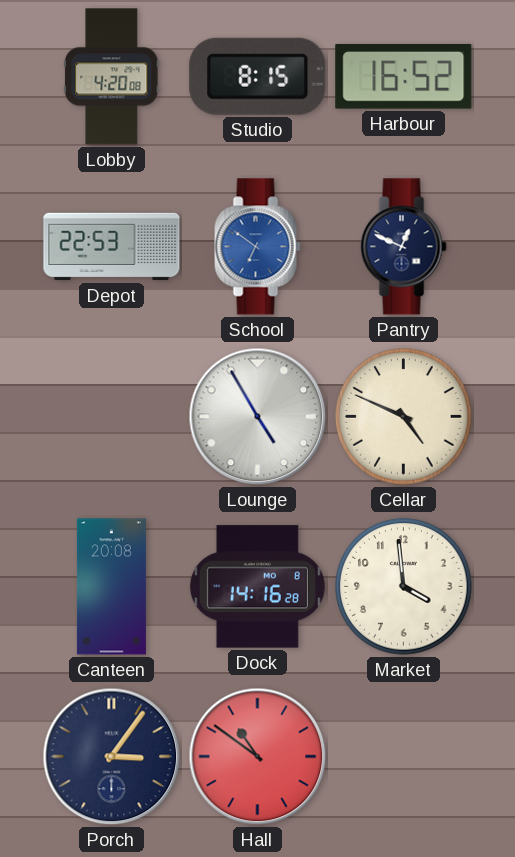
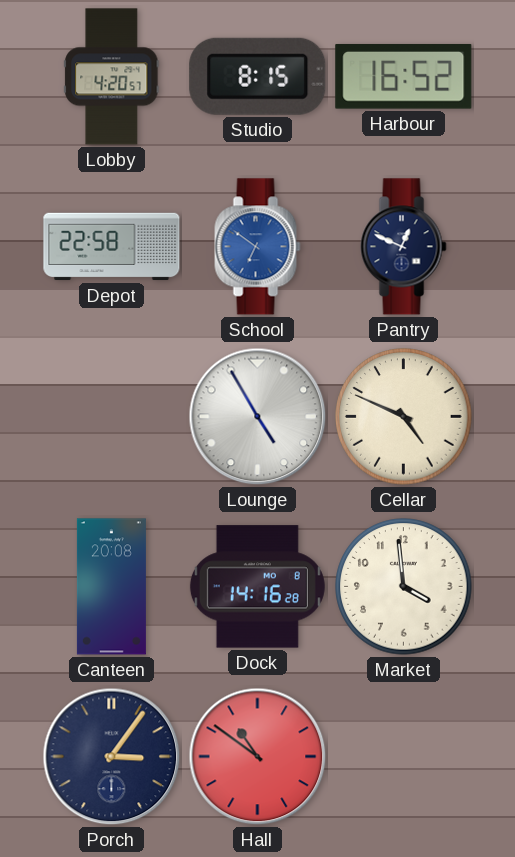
Lobby: 4:20:08 -> 4:20:57
Depot: 22:53 -> 22:58
